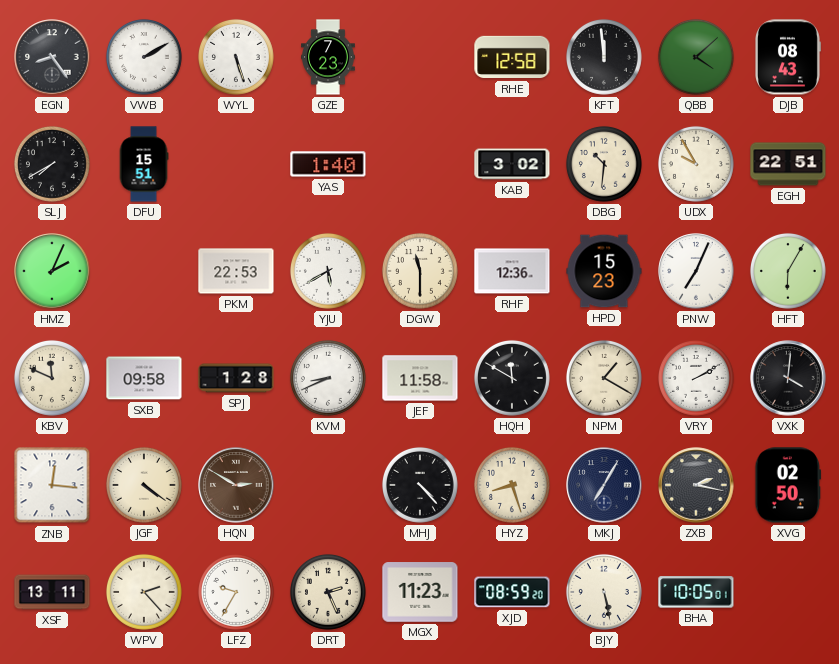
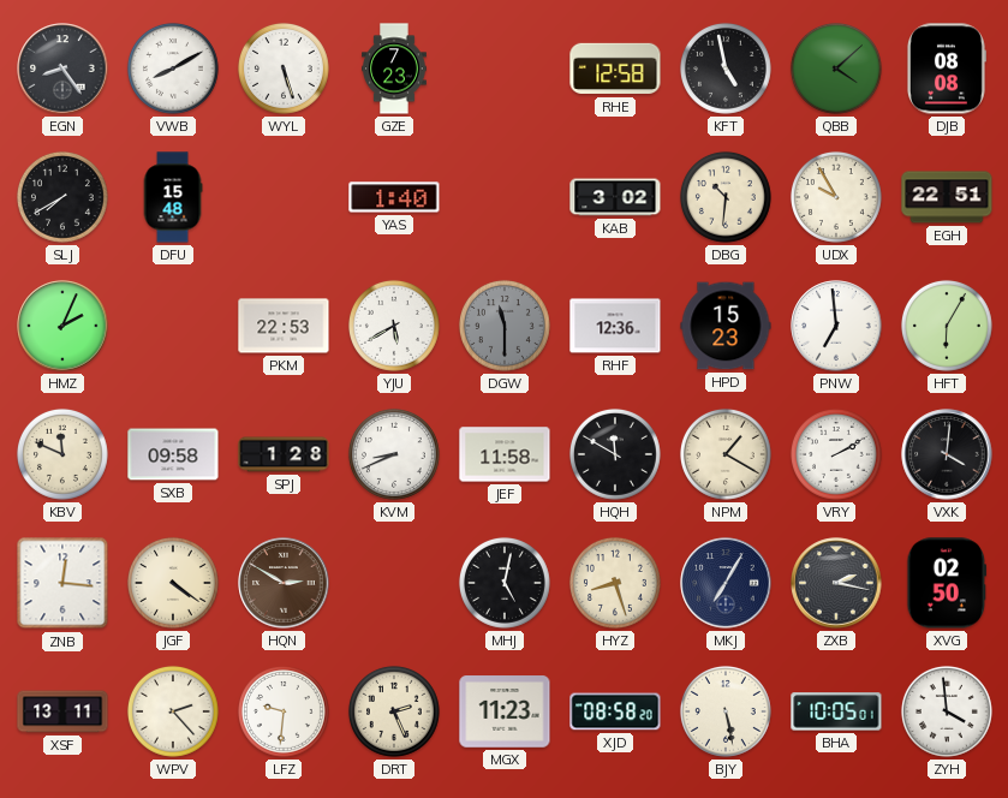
VWB: 2:10 -> 8:10
KFT: 11:59 -> 4:58
DJB: 08:43 -> 08:08
DFU: 15:51 -> 15:48
DGW dial: cream -> grey
PNW: 7:04 -> 6:59
MHJ: 4:23 -> 5:02
LFZ: 9:35 -> 9:31
XJD: 08:59 -> 08:58
ZYH: none -> 3:59
